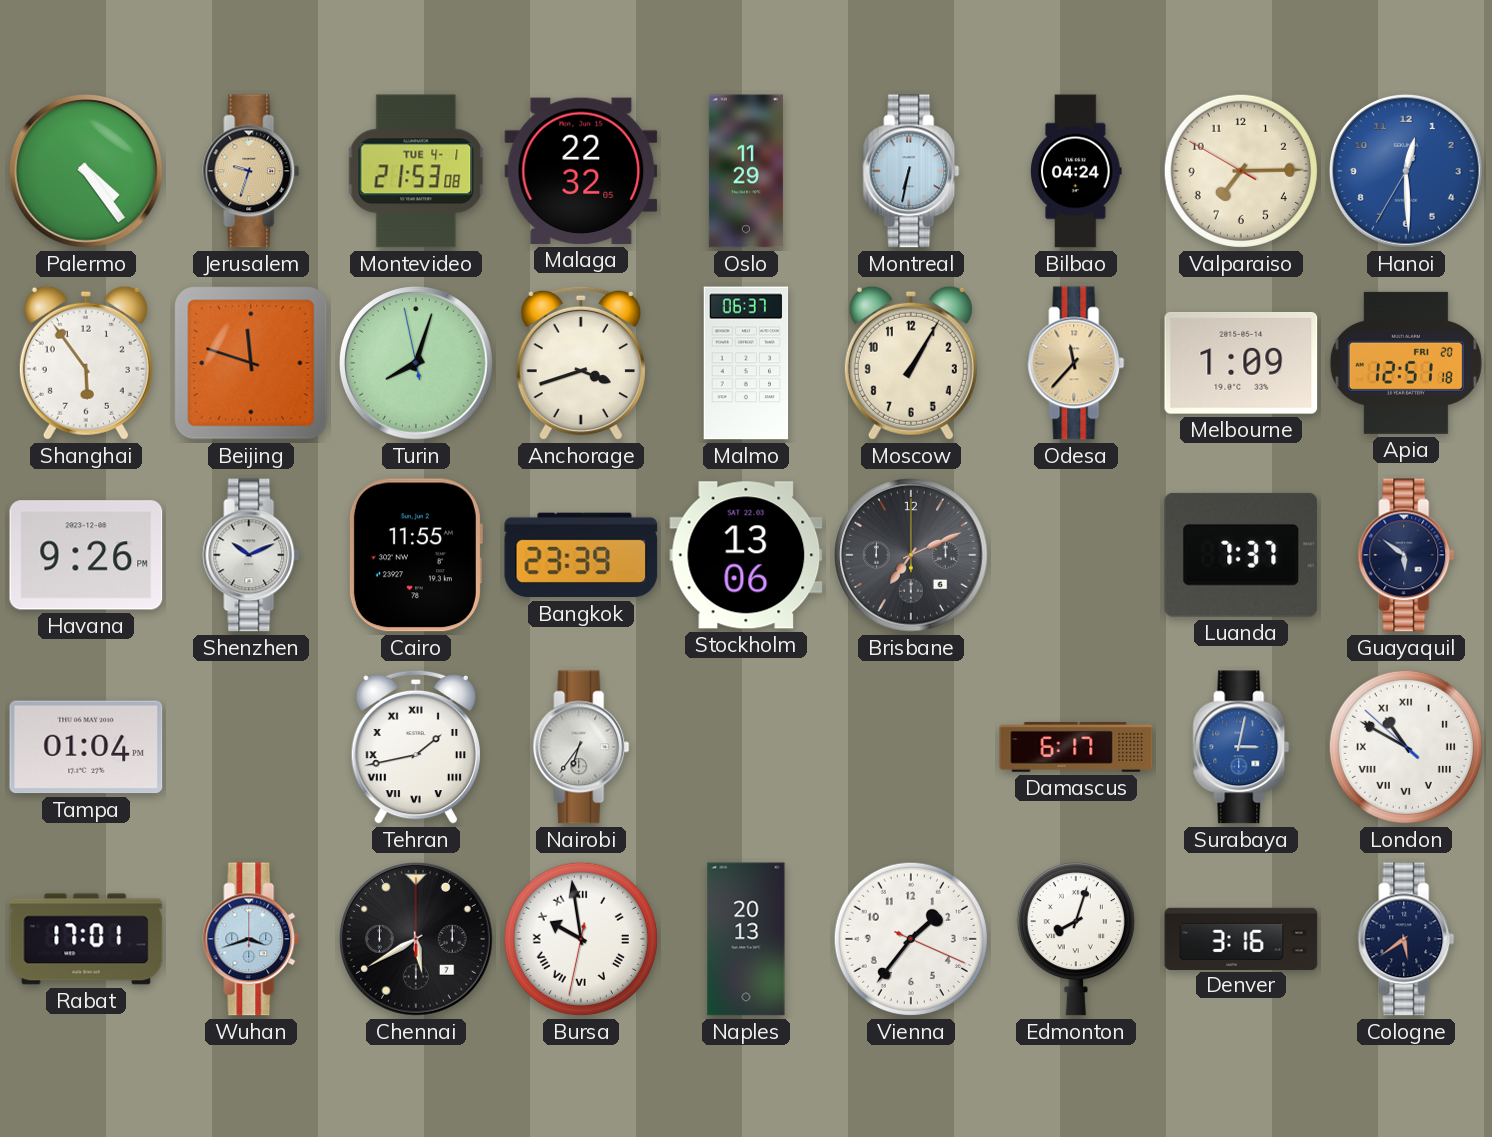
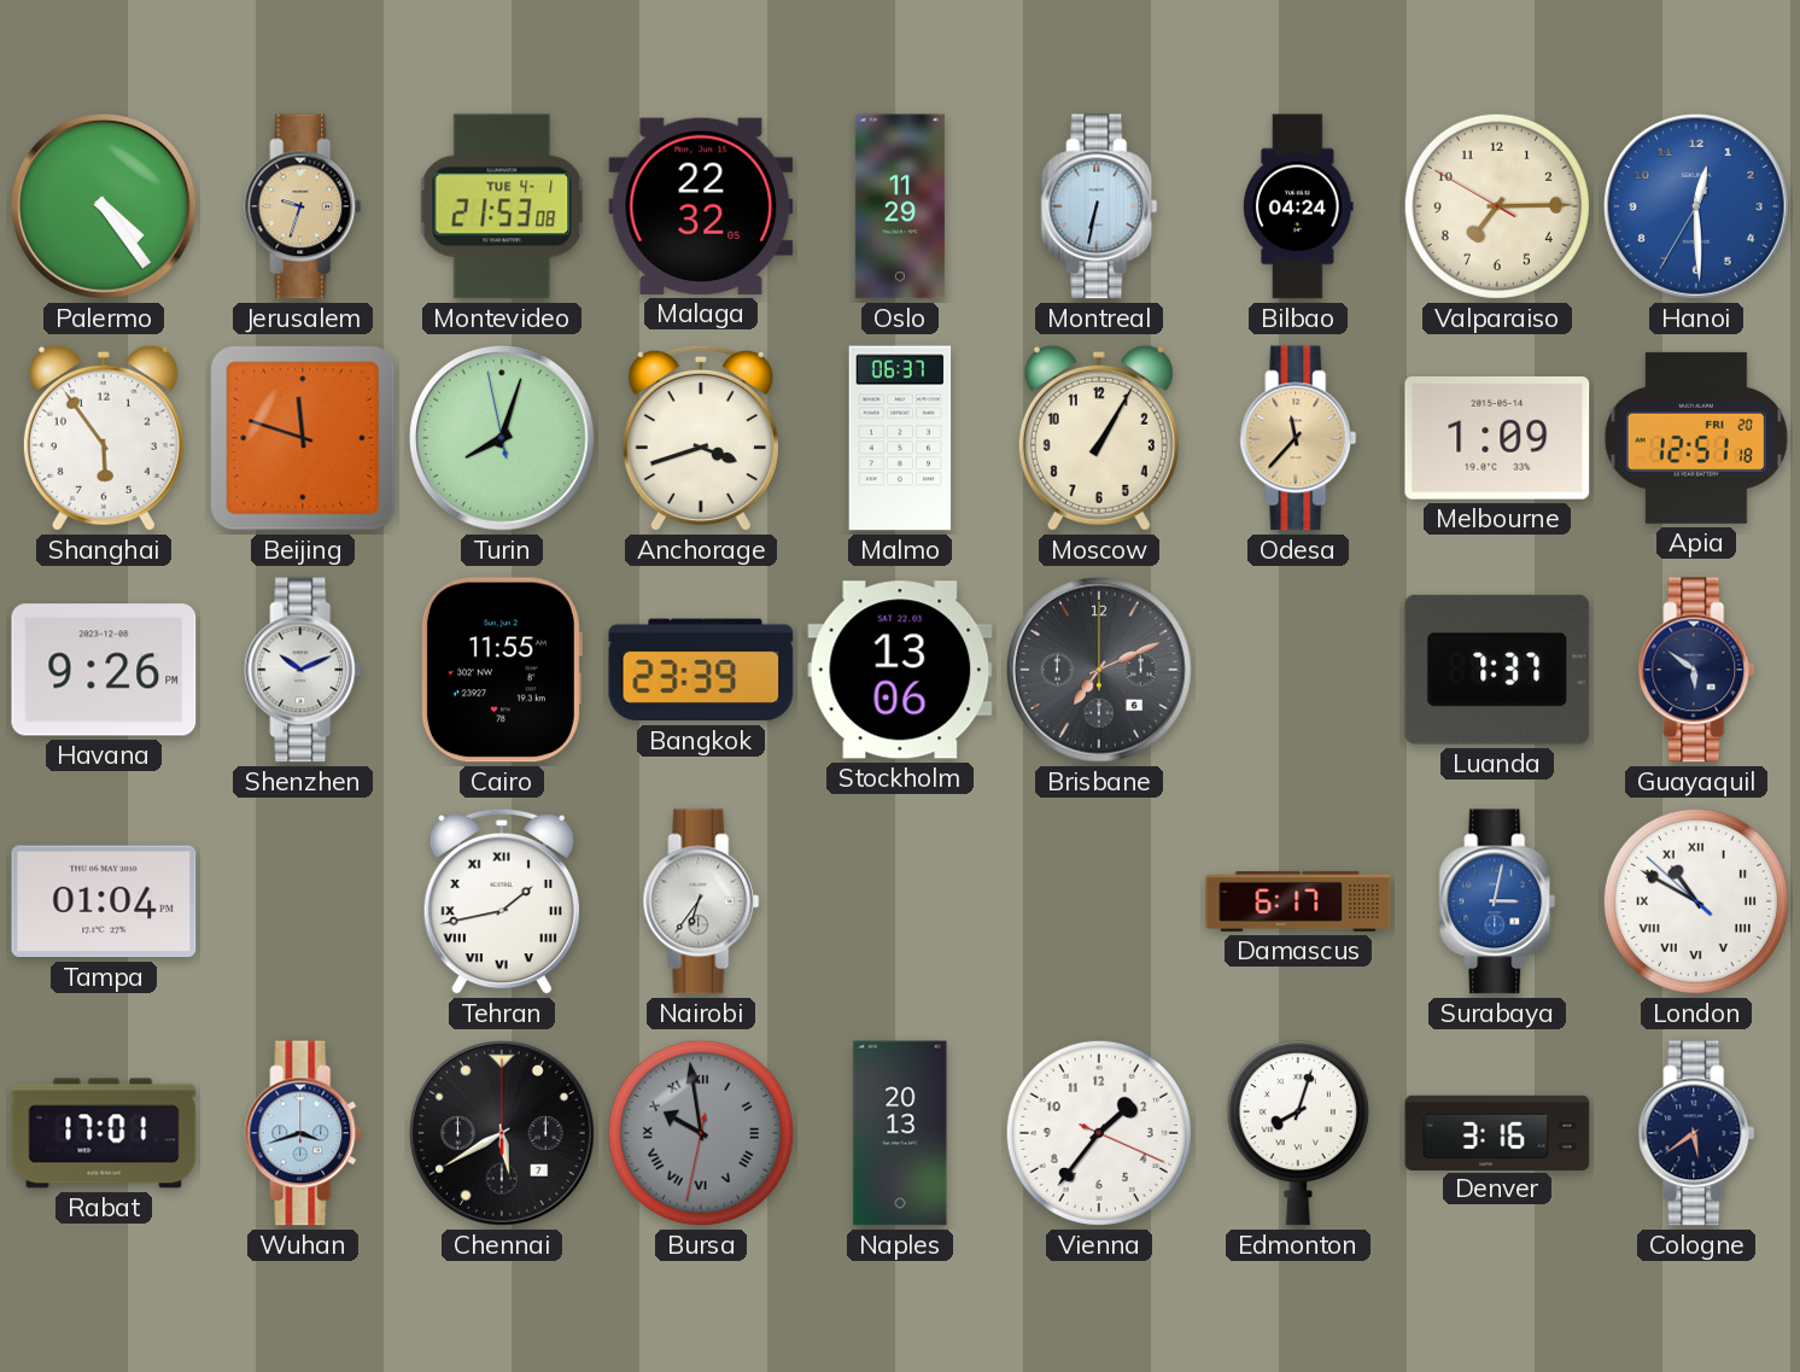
Bursa dial: white -> grey
